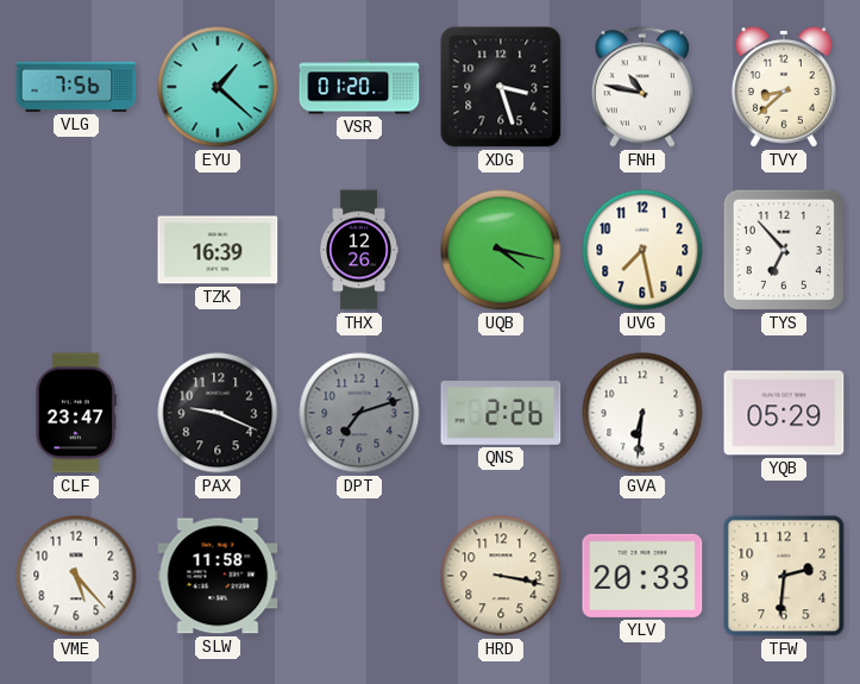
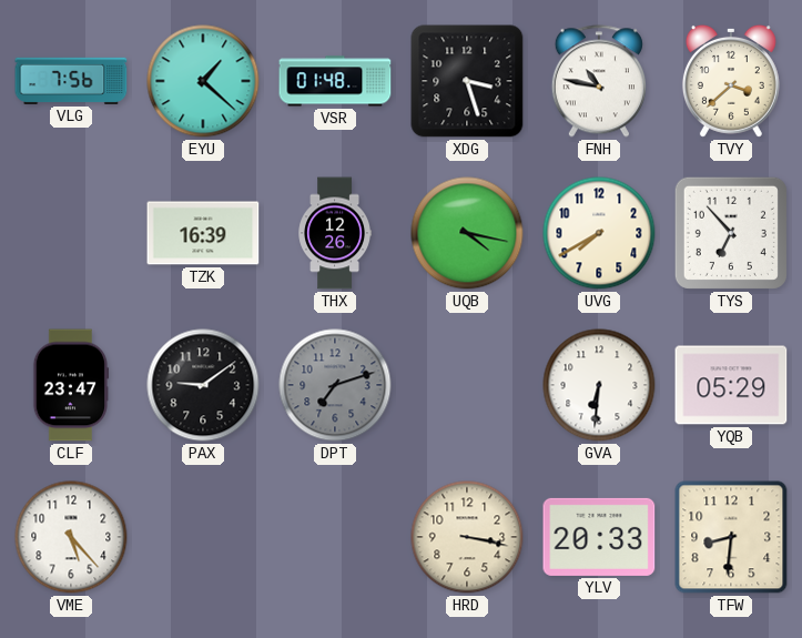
VSR: 01:20 -> 01:48
TVY: 8:38 -> 3:38
UVG: 7:28 -> 7:40
PAX: 9:19 -> 9:09
QNS: 2:26 -> none
SLW: 11:58 -> none
TFW: 2:31 -> 8:31
